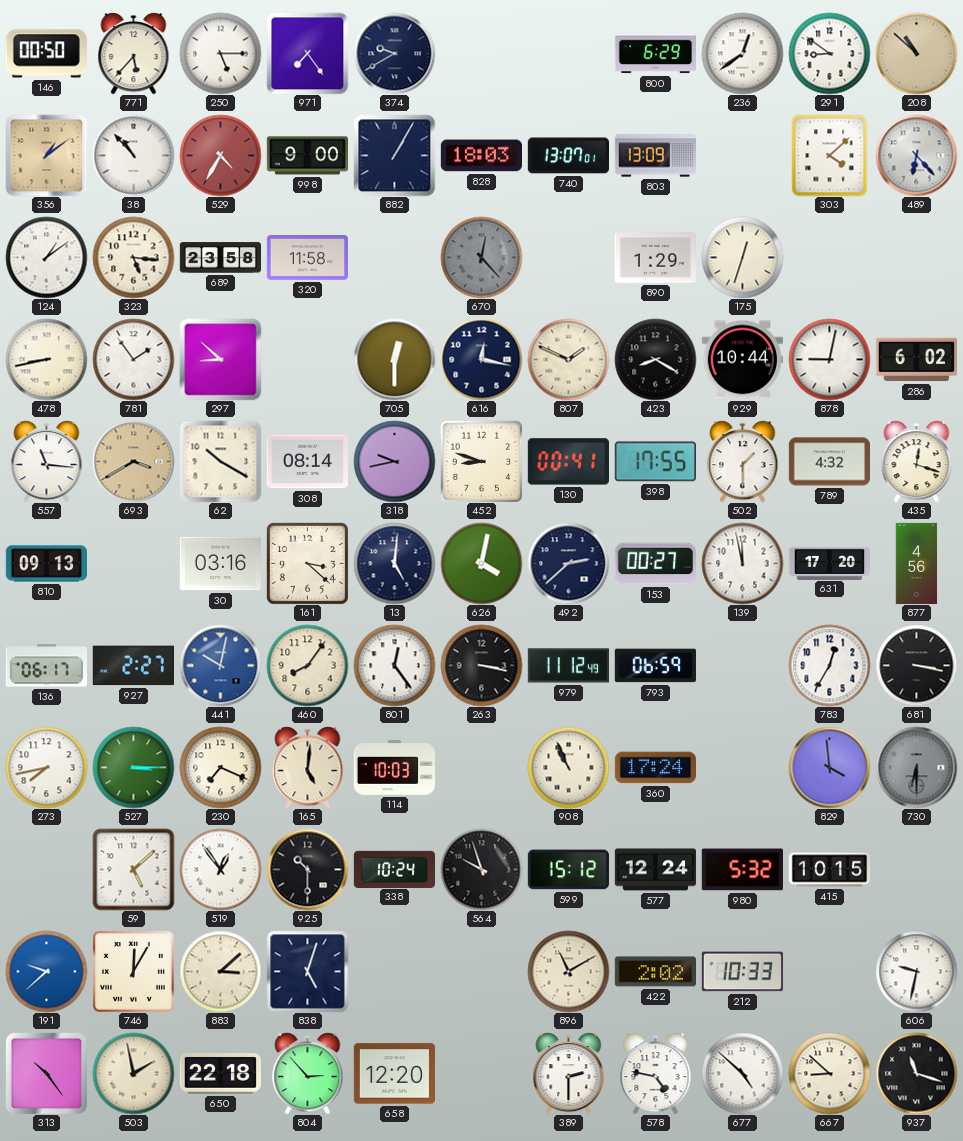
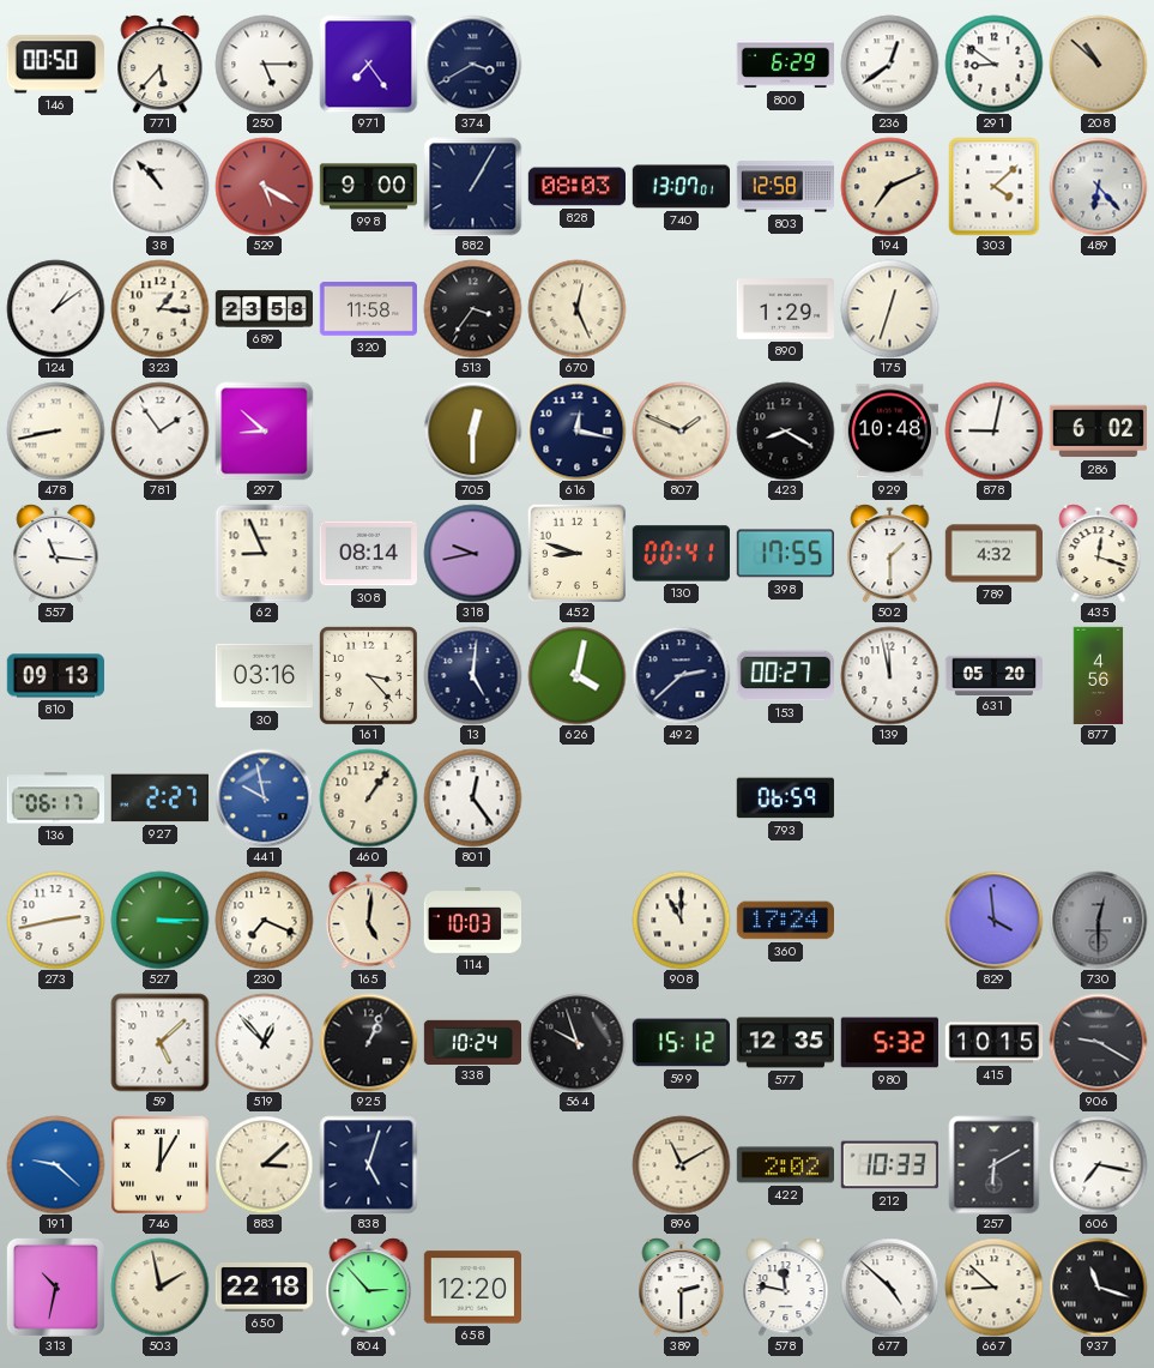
374: 9:40 -> 3:40
356: 1:09 -> none
529: 4:35 -> 5:20
828: 18:03 -> 08:03
803: 13:09 -> 12:58
194: none -> 7:11
323: 5:16 -> 1:16
513: none -> 3:36
670: 12:23 -> 12:26
670 dial: grey -> cream
929: 10:44 -> 10:48
693: 3:40 -> none
62: 10:20 -> 8:56
161: 3:22 -> 3:23
631: 17:20 -> 05:20
441: 10:02 -> 9:58
460: 8:06 -> 1:06
263: 3:17 -> none
979: 11:12 -> none
783: 12:35 -> none
681: 3:17 -> none
273: 7:43 -> 2:43
908: 10:56 -> 11:00
730: 6:30 -> 12:30
519: 12:54 -> 12:53
925: 10:30 -> 1:04
577: 12:24 -> 12:35
906: none -> 9:20
191: 9:38 -> 9:22
257: none -> 6:10
606: 9:32 -> 7:17
313: 10:24 -> 10:32
578: 4:47 -> 11:47
